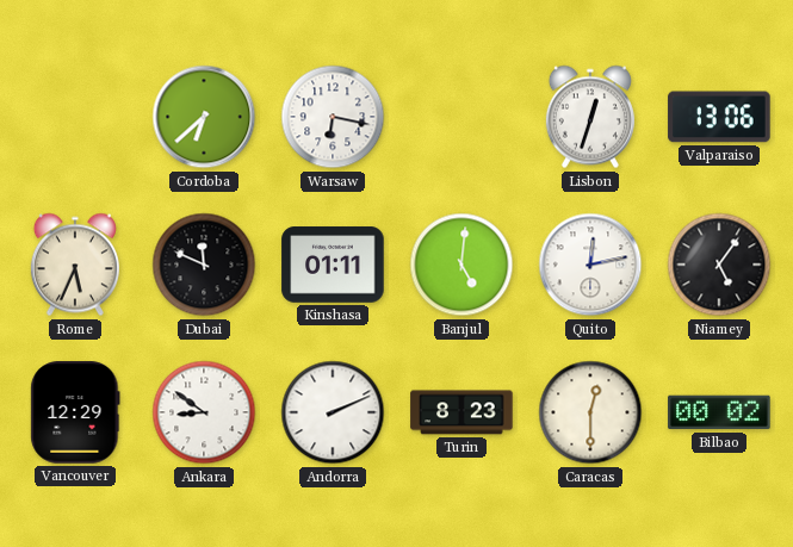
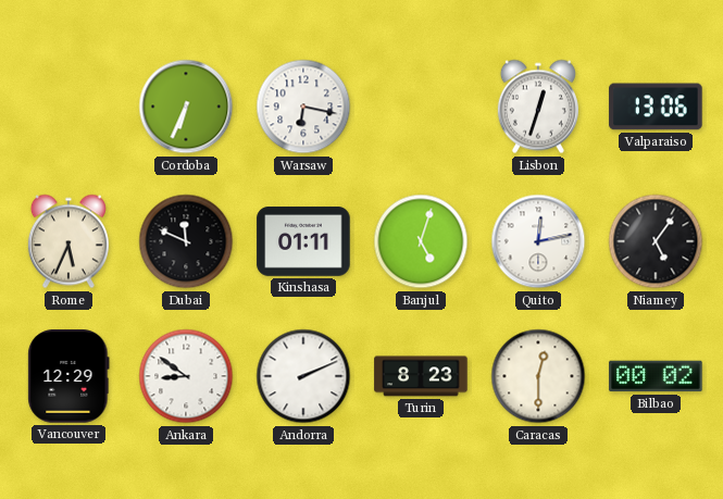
Cordoba: 6:38 -> 6:34
Banjul: 5:01 -> 5:03
